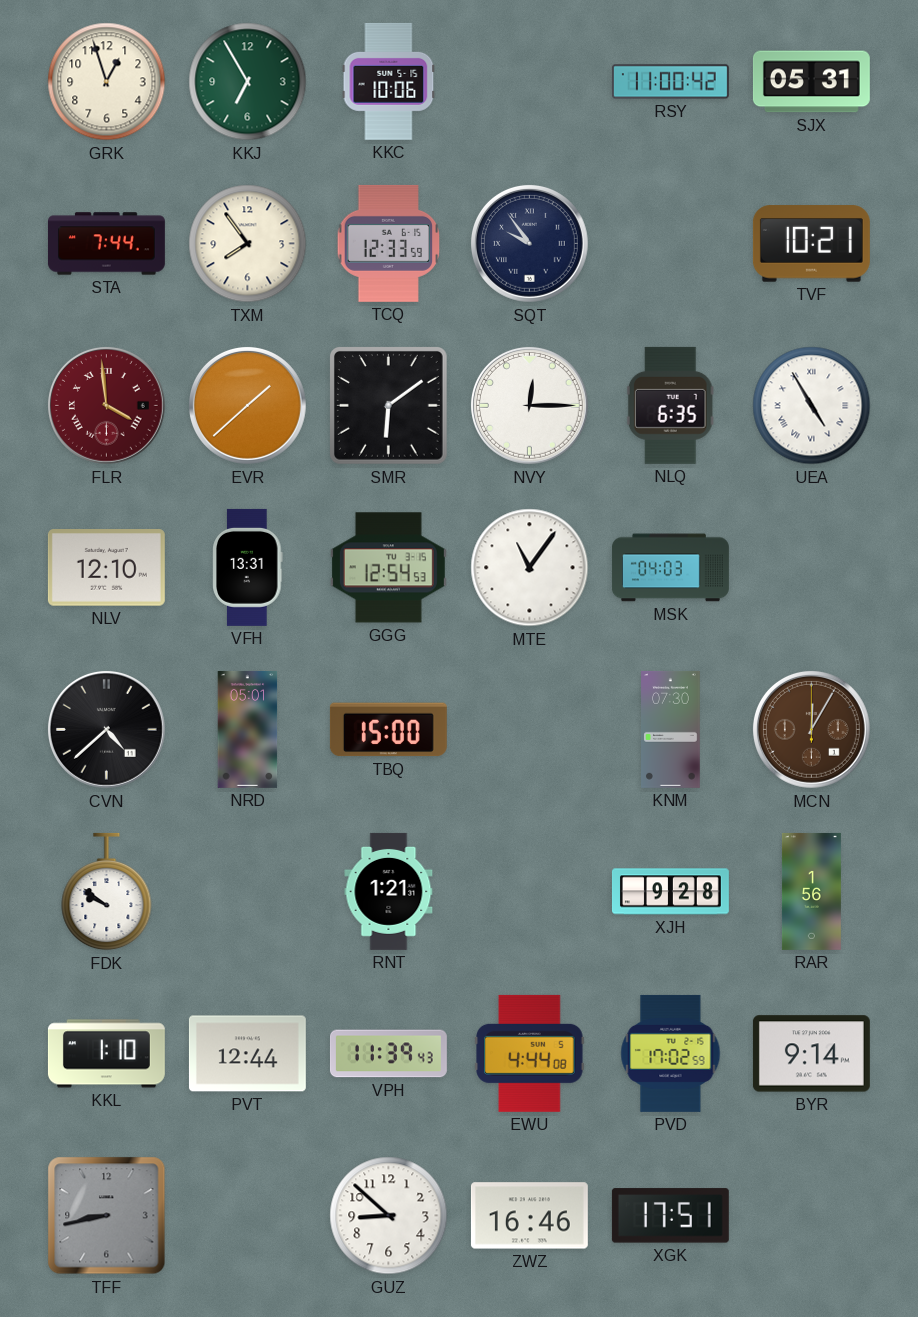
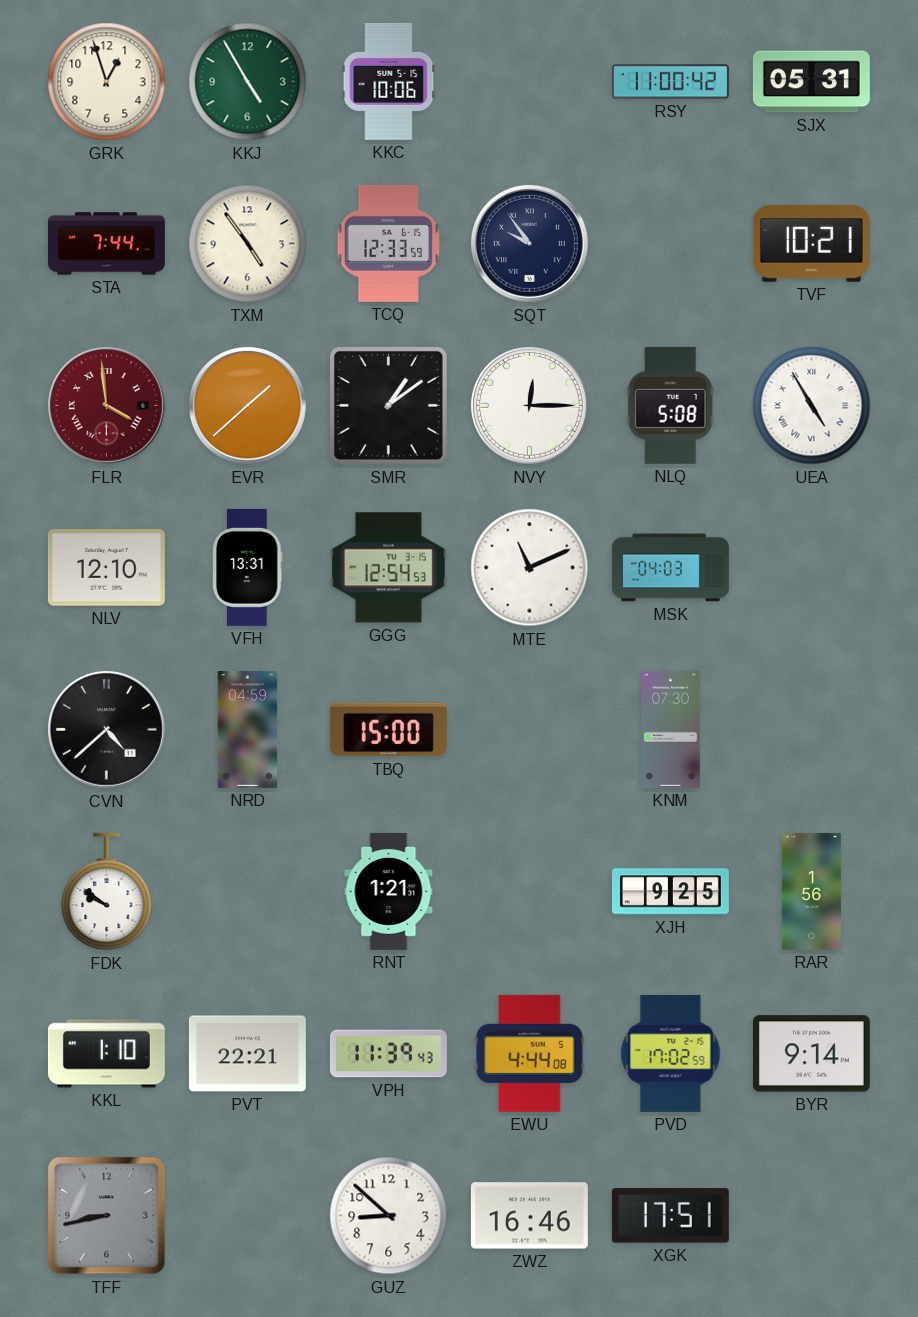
KKJ: 6:55 -> 4:55
TXM: 7:54 -> 4:54
SMR: 6:09 -> 1:09
NLQ: 6:35 -> 5:08
MTE: 11:06 -> 11:11
NRD: 05:01 -> 04:59
MCN: 12:05 -> none
XJH: 9:28 -> 9:25
PVT: 12:44 -> 22:21
